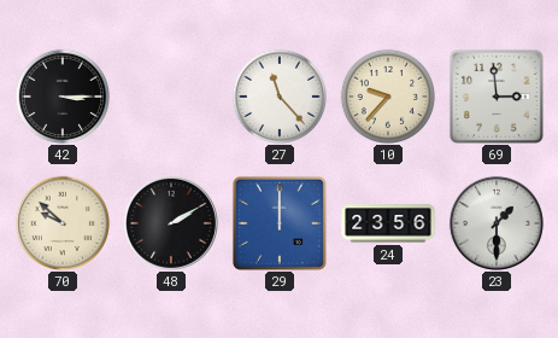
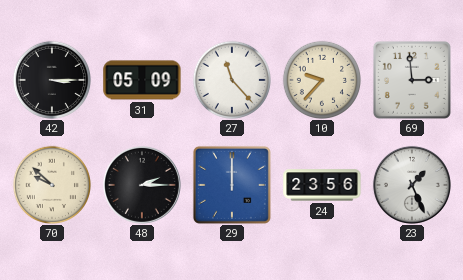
31: none -> 05:09
48: 2:10 -> 2:15
23: 1:30 -> 1:26
